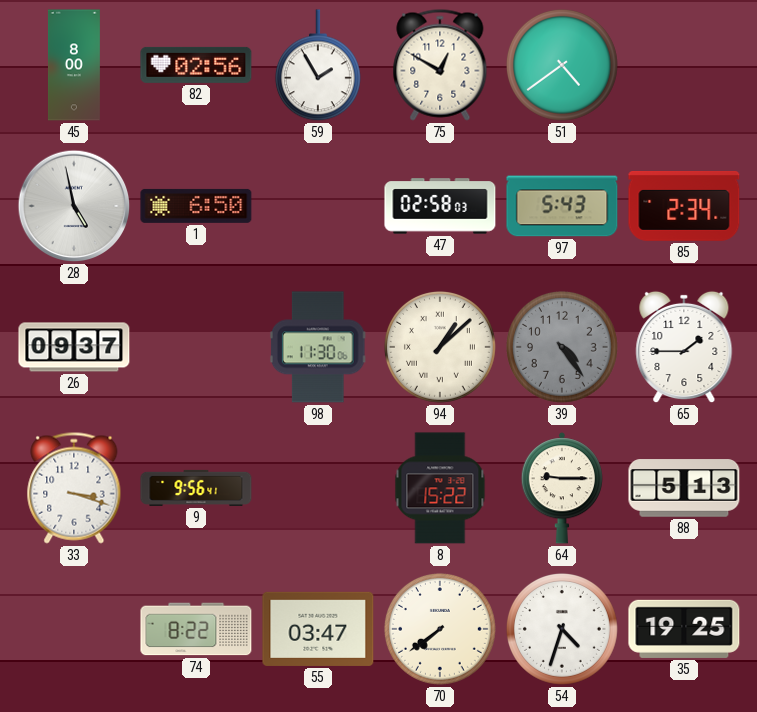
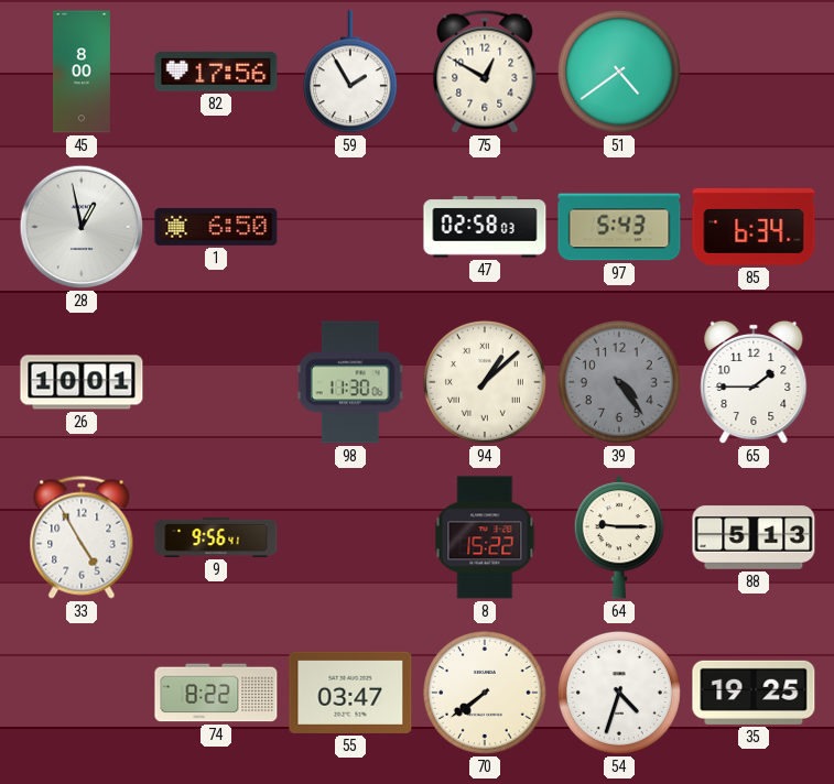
82: 02:56 -> 17:56
28: 4:58 -> 12:58
85: 2:34 -> 6:34
26: 09:37 -> 10:01
33: 3:18 -> 4:55
